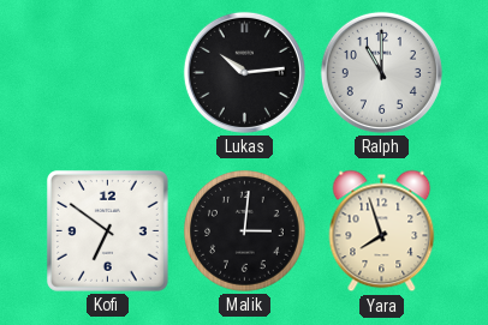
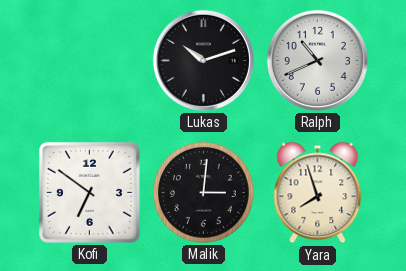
Lukas: 10:14 -> 10:12
Ralph: 11:00 -> 10:41
